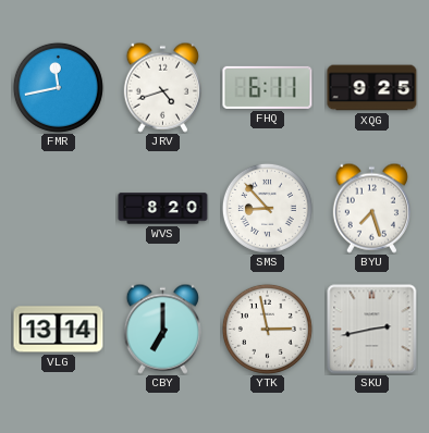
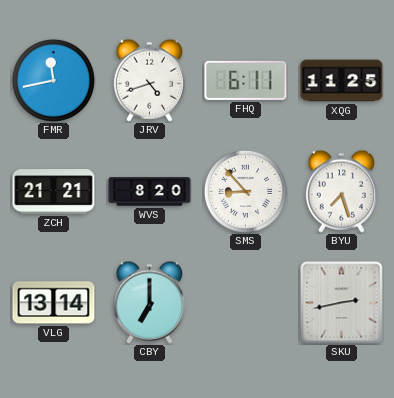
XQG: 9:25 -> 11:25
ZCH: none -> 21:21
YTK: 2:58 -> none
